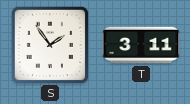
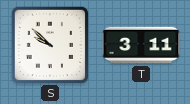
S: 1:54 -> 9:52
